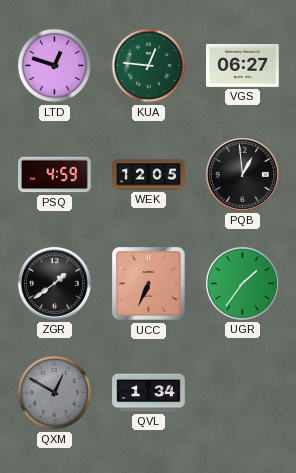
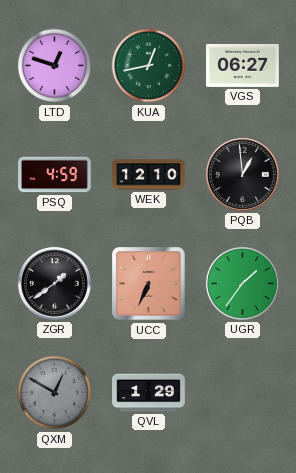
KUA: 12:46 -> 12:43
WEK: 12:05 -> 12:10
QVL: 1:34 -> 1:29
